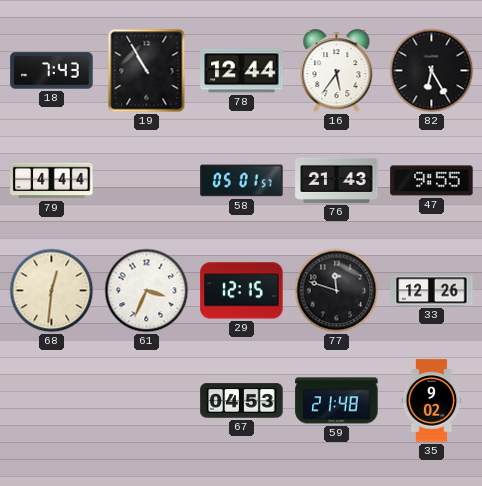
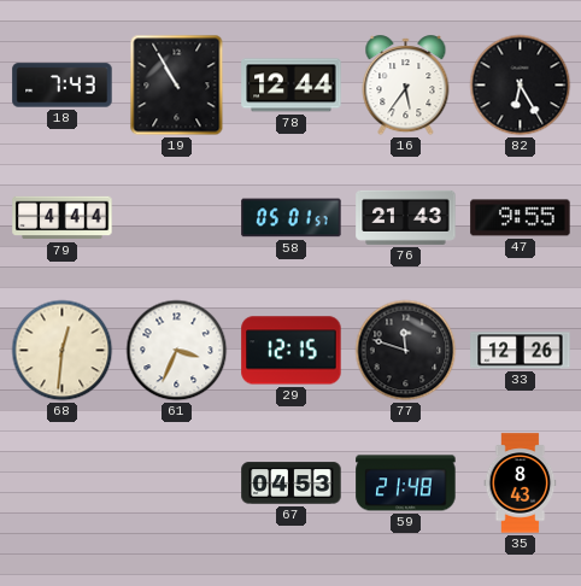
35: 9:02 -> 8:43
